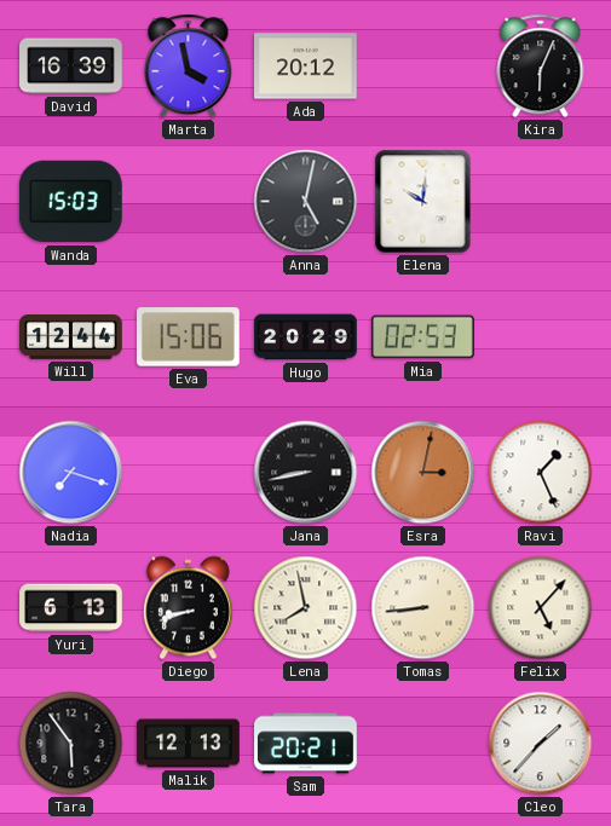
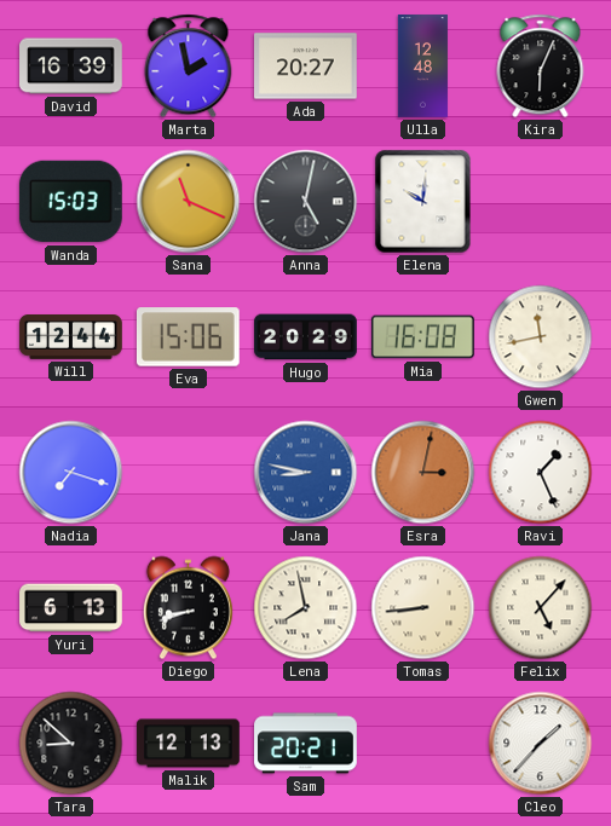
Marta: 3:58 -> 1:58
Ada: 20:12 -> 20:27
Ulla: none -> 12:48
Sana: none -> 11:19
Mia: 02:53 -> 16:08
Gwen: none -> 11:43
Jana: 8:43 -> 8:47
Jana dial: black -> blue
Tara: 5:54 -> 8:52
